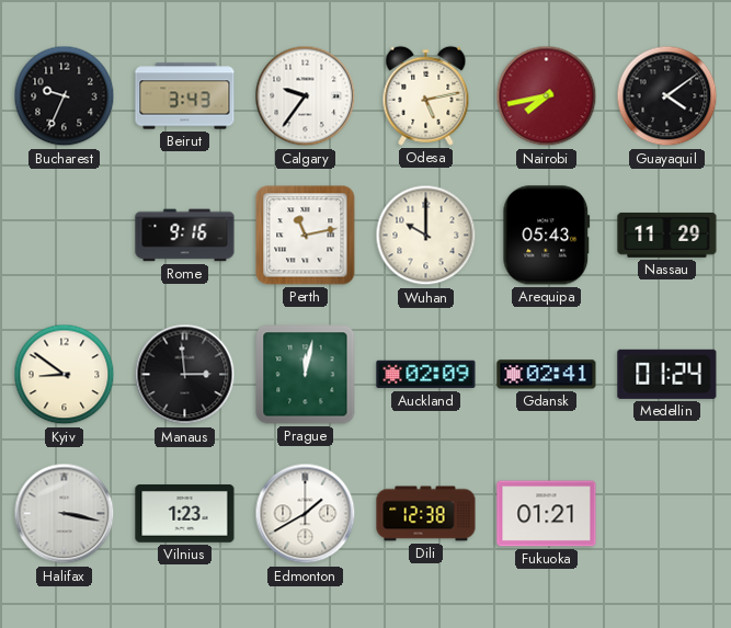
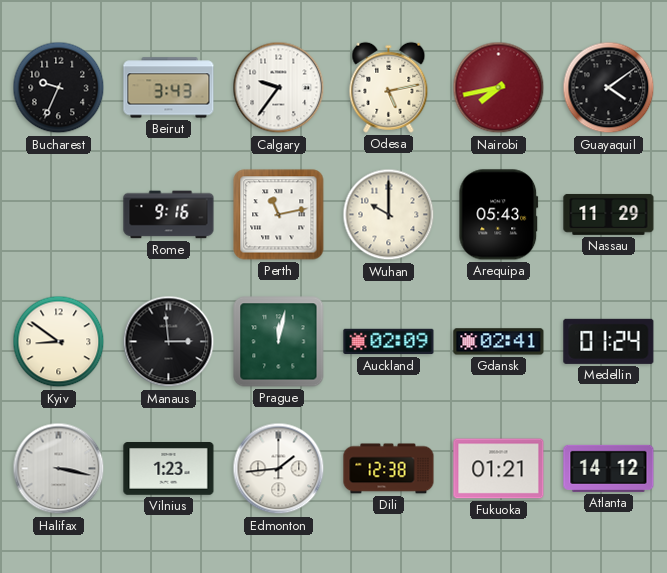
Edmonton: 1:40 -> 1:44
Atlanta: none -> 14:12
